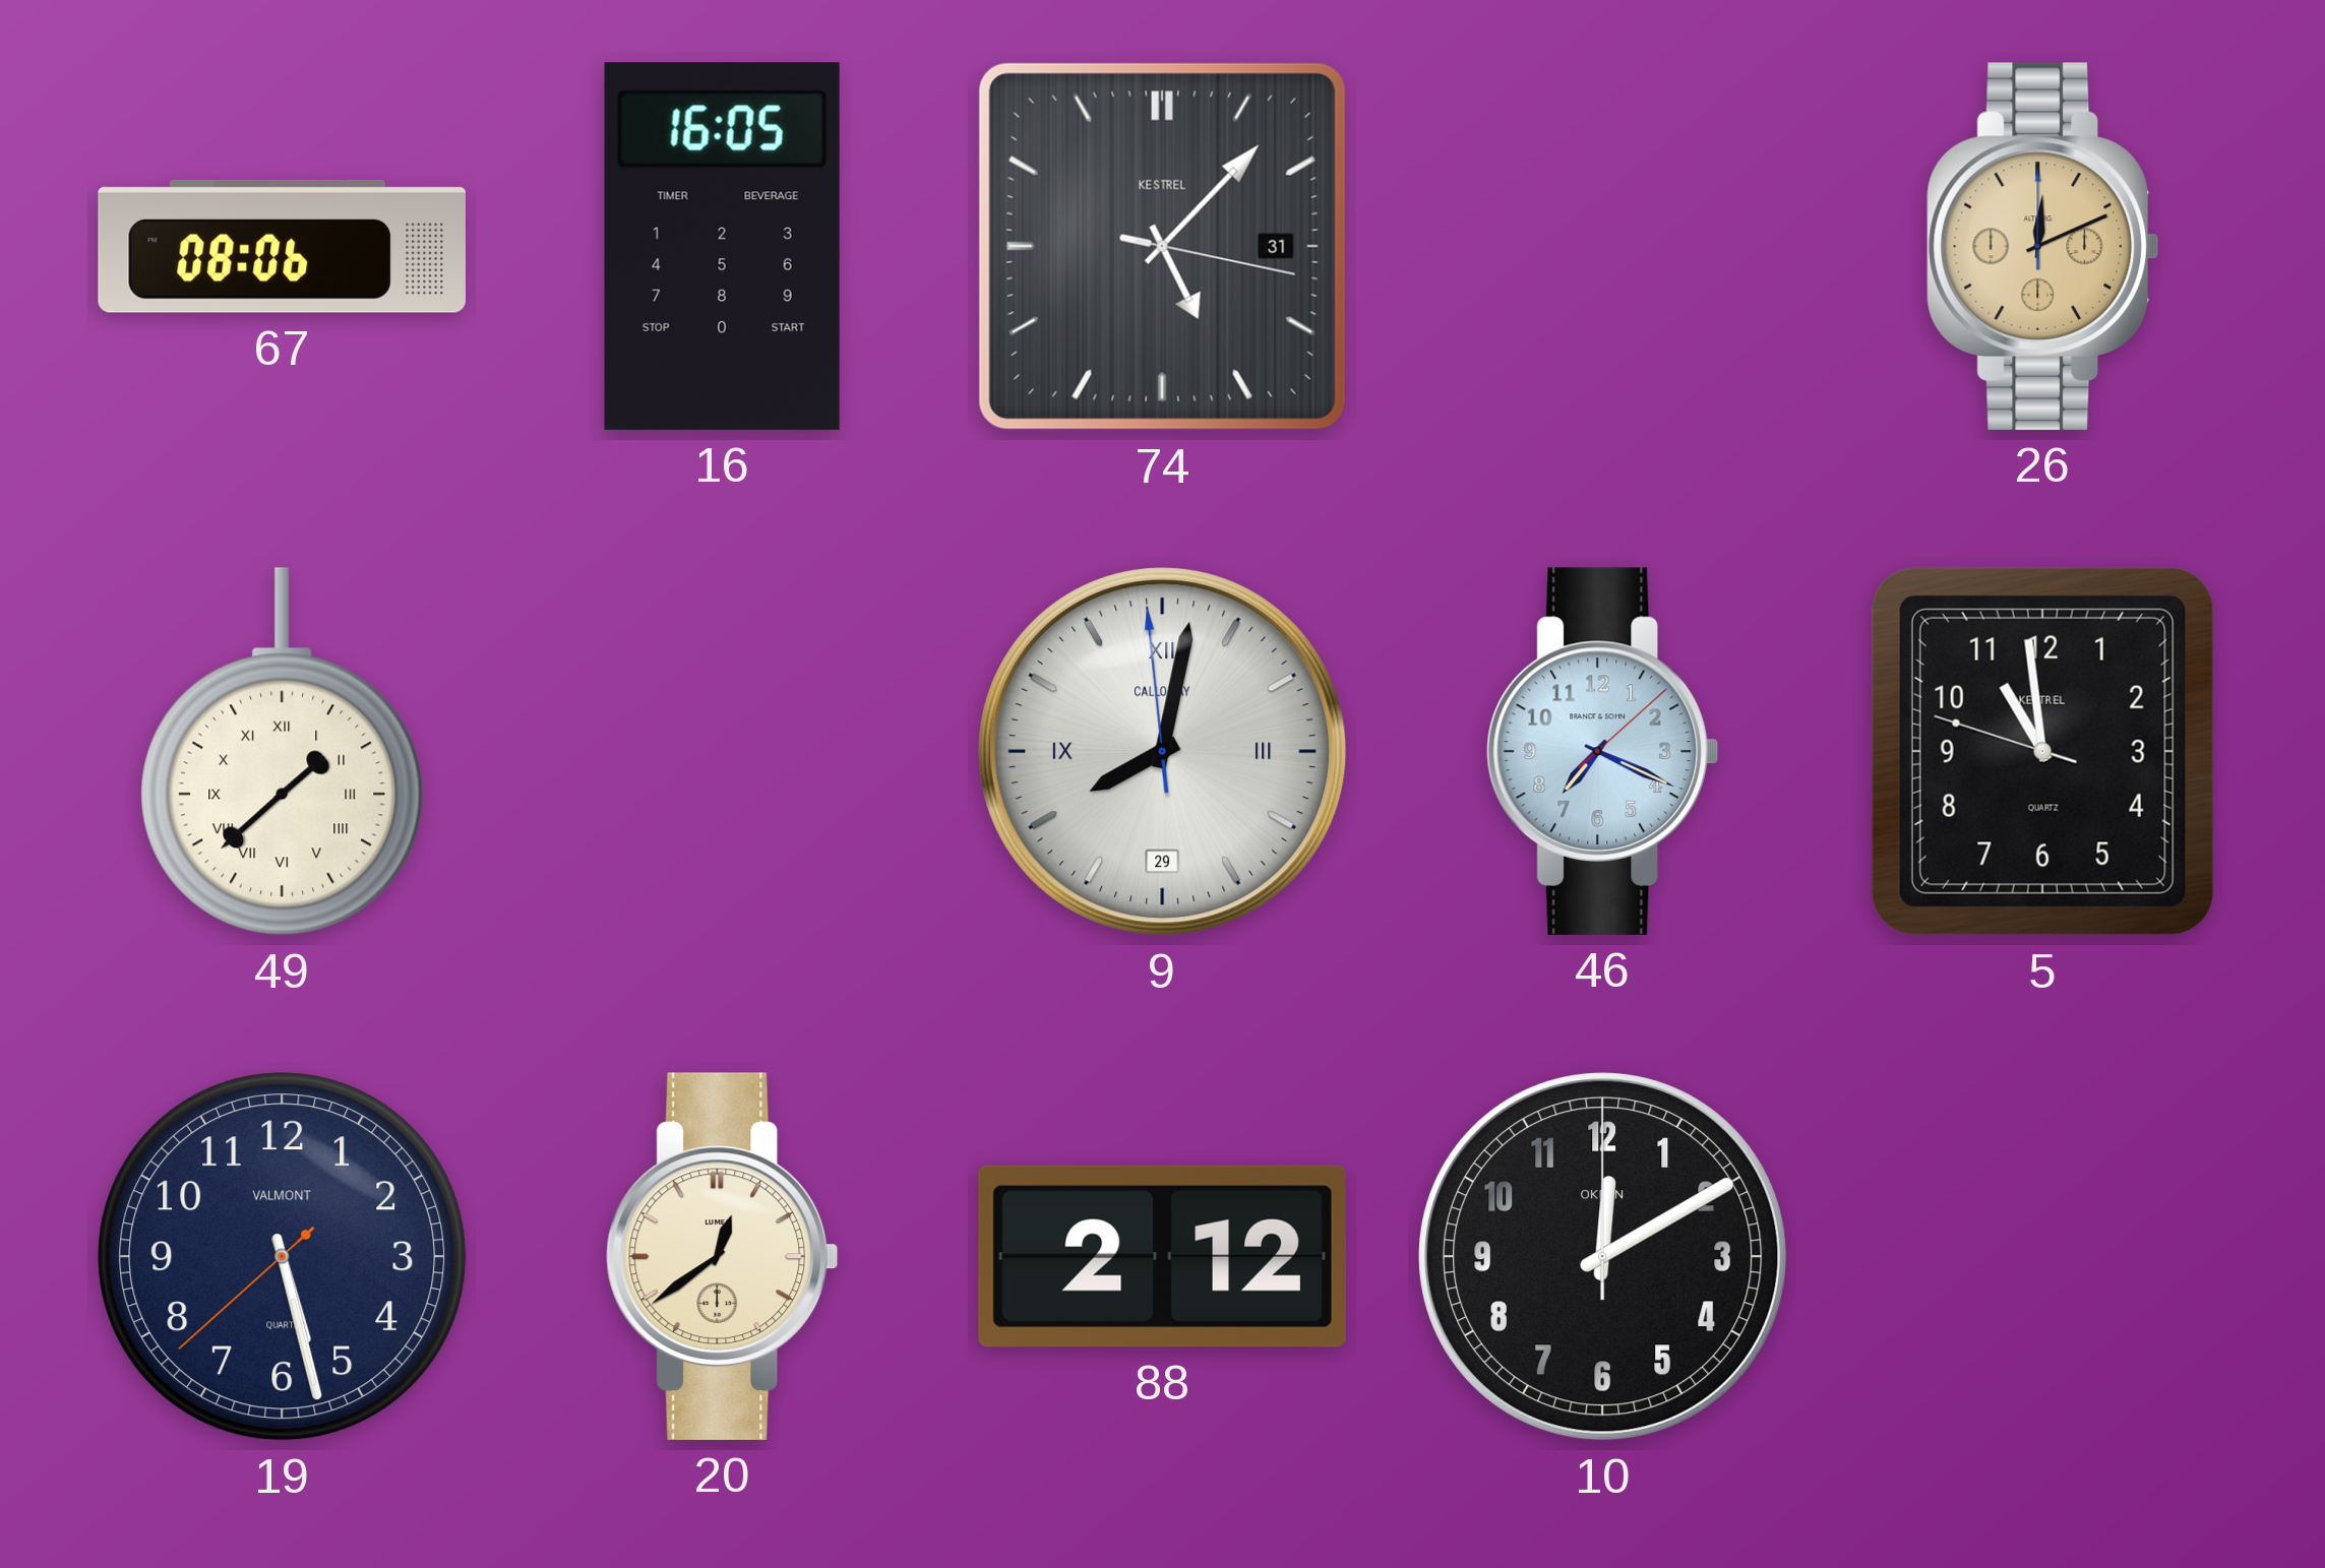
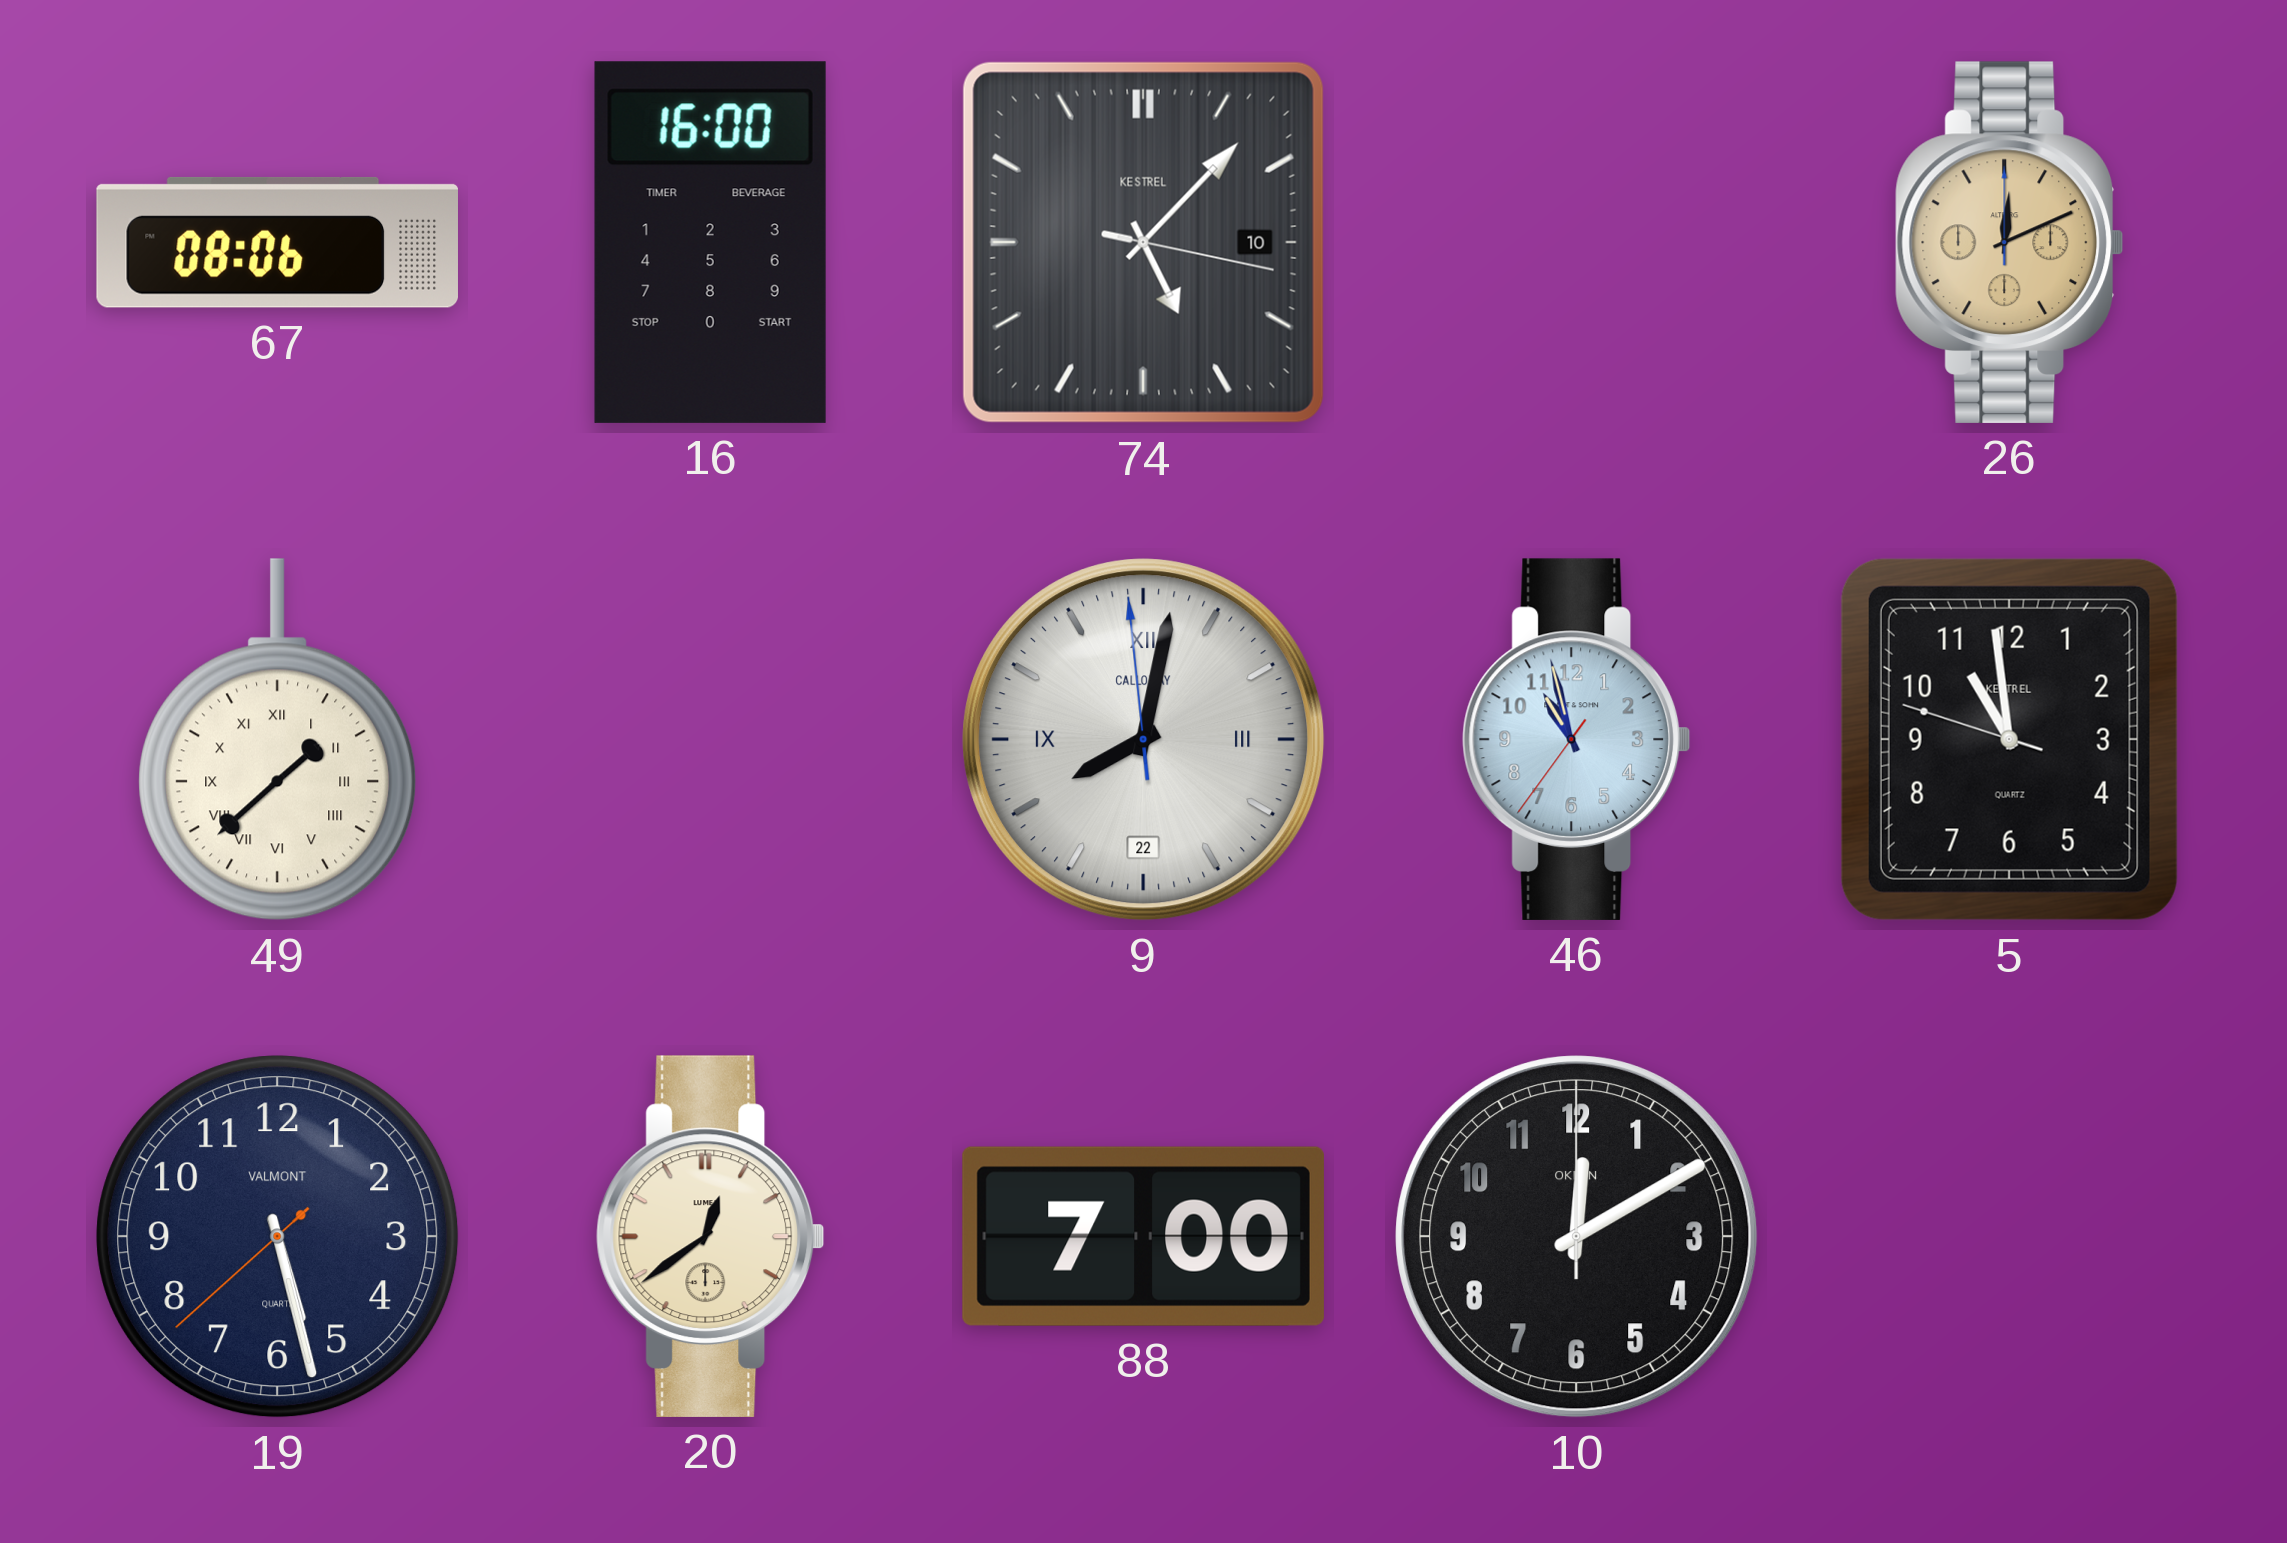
16: 16:05 -> 16:00
74 date: 31 -> 10
9 date: 29 -> 22
46: 7:19 -> 10:57
88: 2:12 -> 7:00
